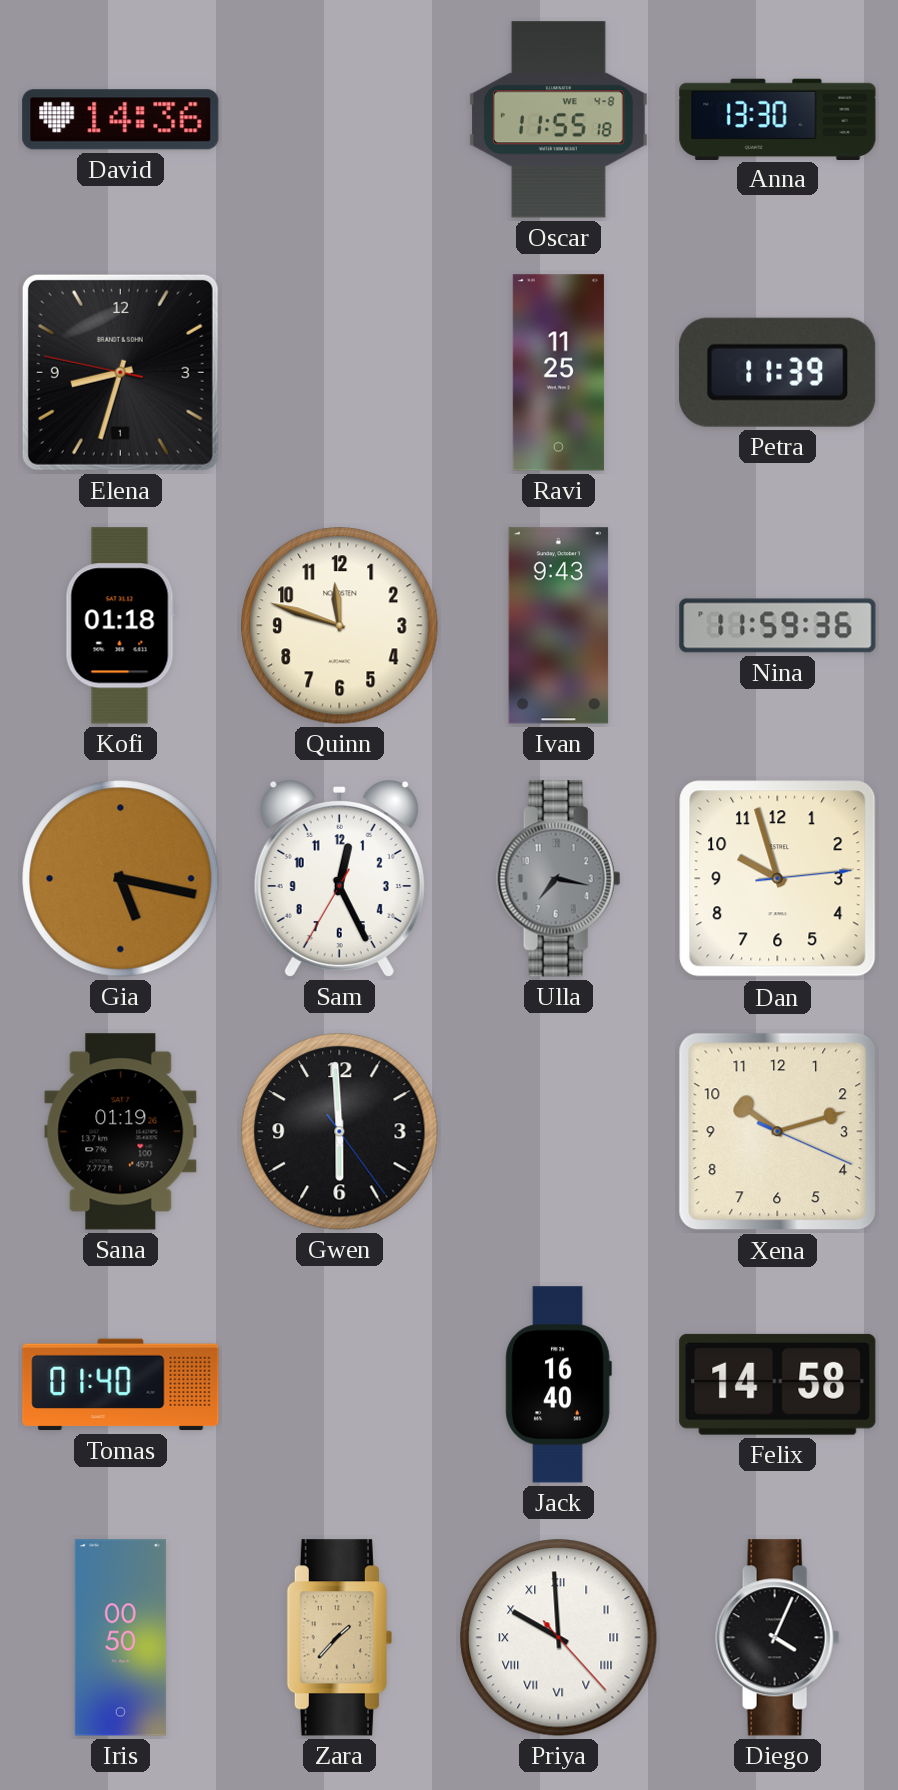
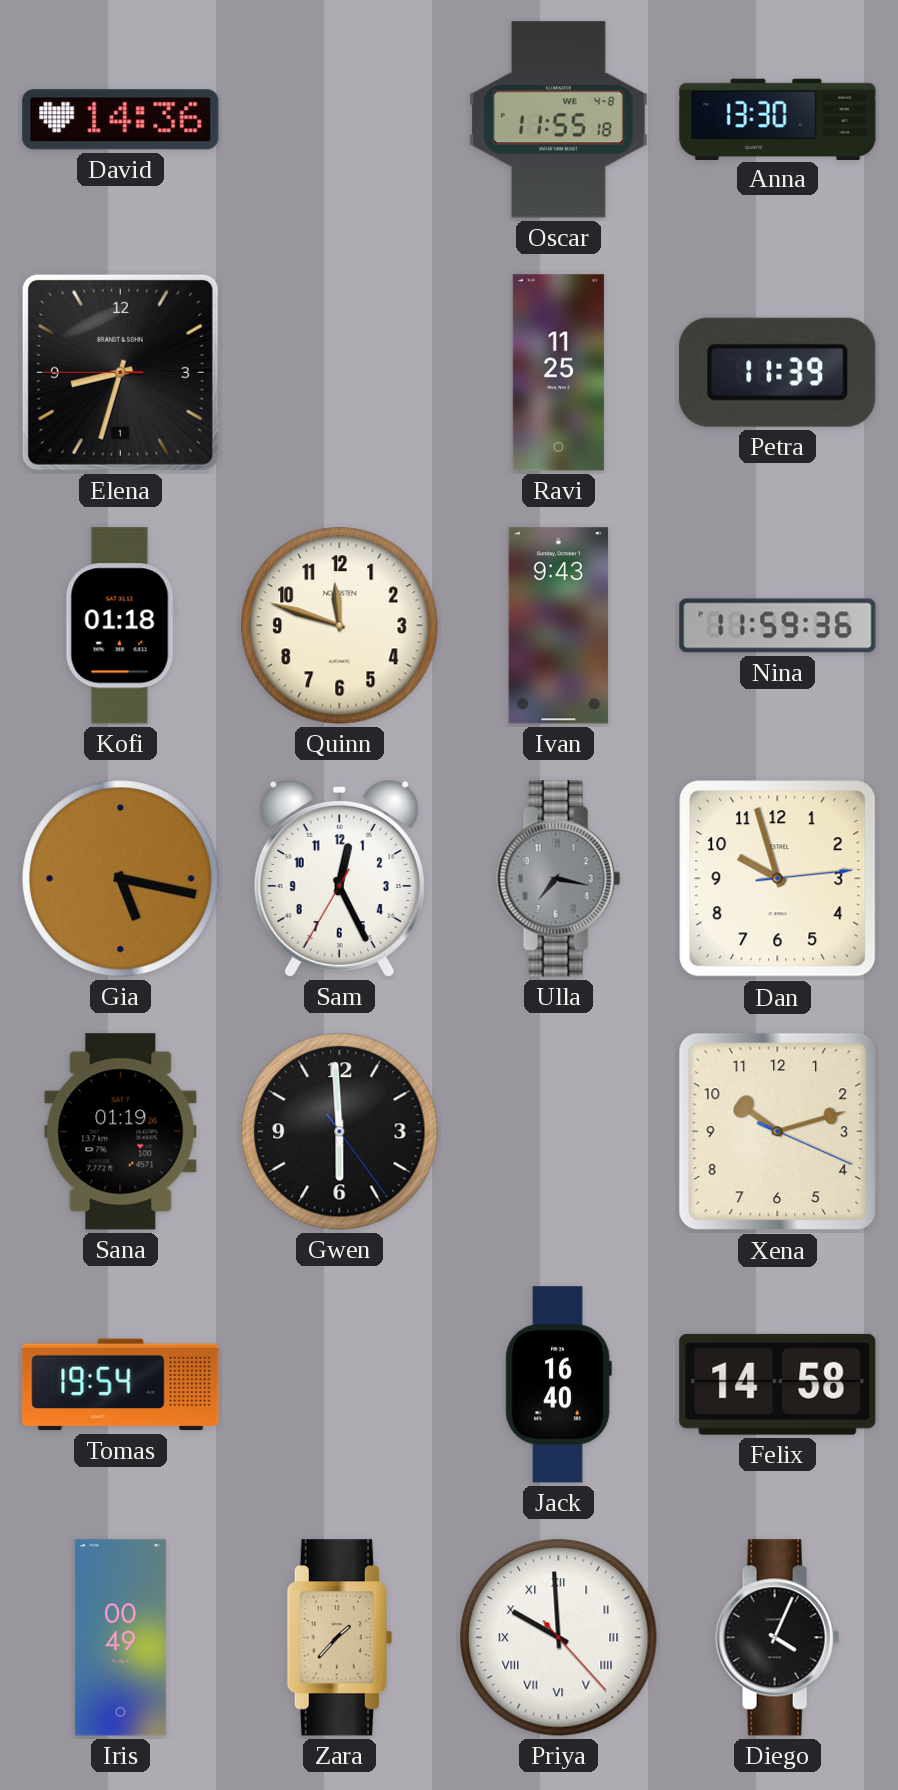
Elena: 8:32:47 -> 8:32:45
Tomas: 01:40 -> 19:54
Iris: 00:50 -> 00:49
